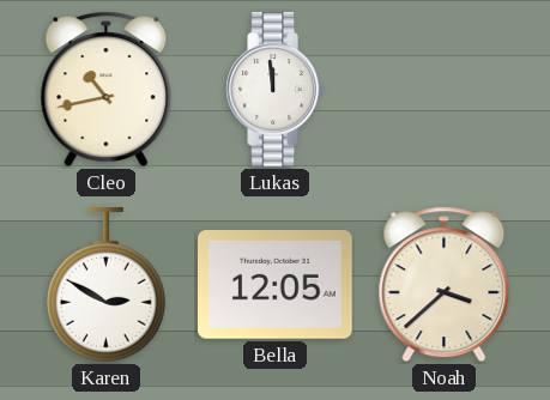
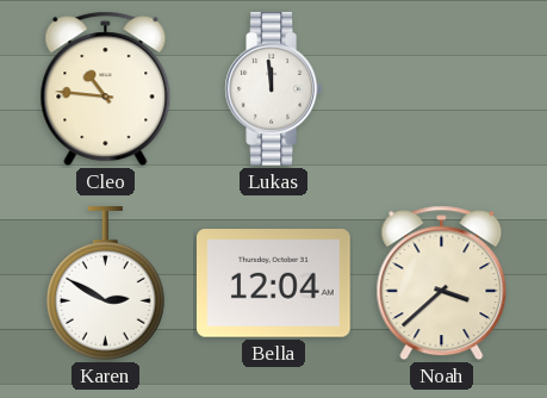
Cleo: 10:43 -> 10:46
Bella: 12:05 -> 12:04
